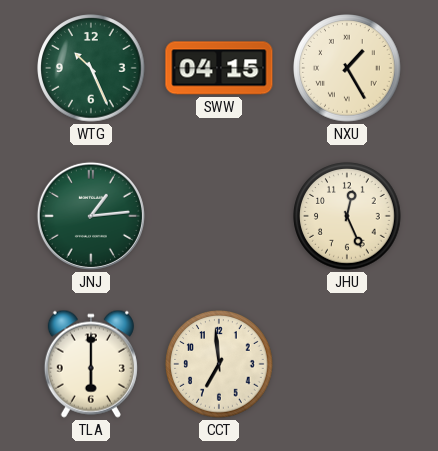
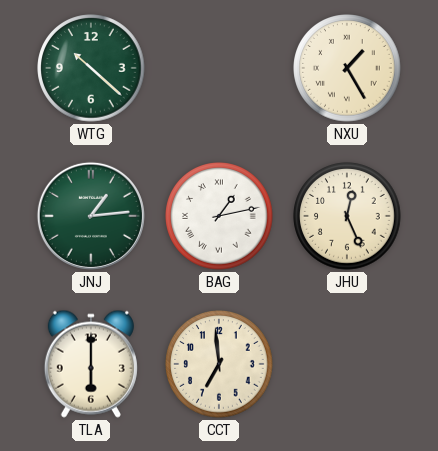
WTG: 10:26 -> 10:22
SWW: 04:15 -> none
BAG: none -> 1:13
